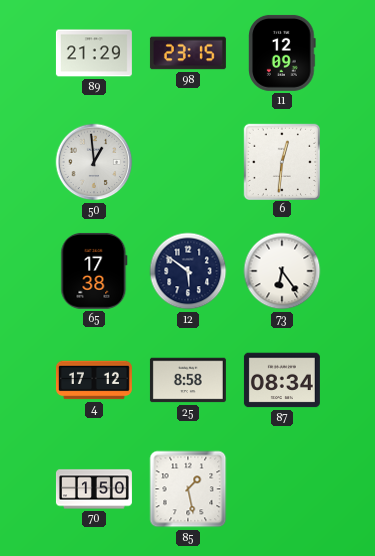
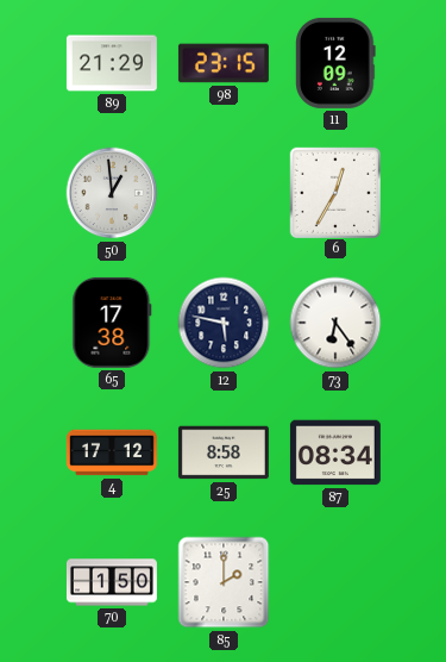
6: 12:31 -> 12:35
12: 5:51 -> 5:47
85: 1:28 -> 2:00
